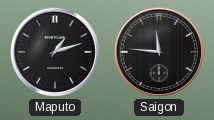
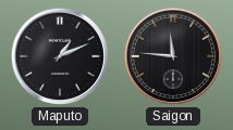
Maputo: 1:12 -> 1:11
